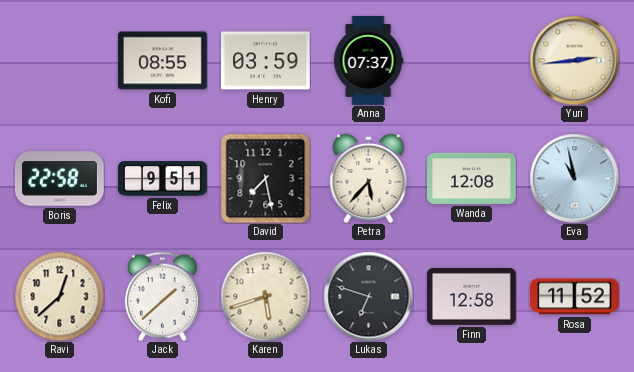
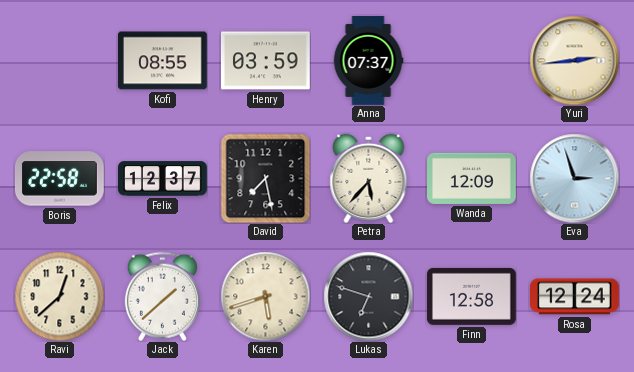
Felix: 9:51 -> 12:37
Wanda: 12:08 -> 12:09
Eva: 10:58 -> 2:57
Rosa: 11:52 -> 12:24
